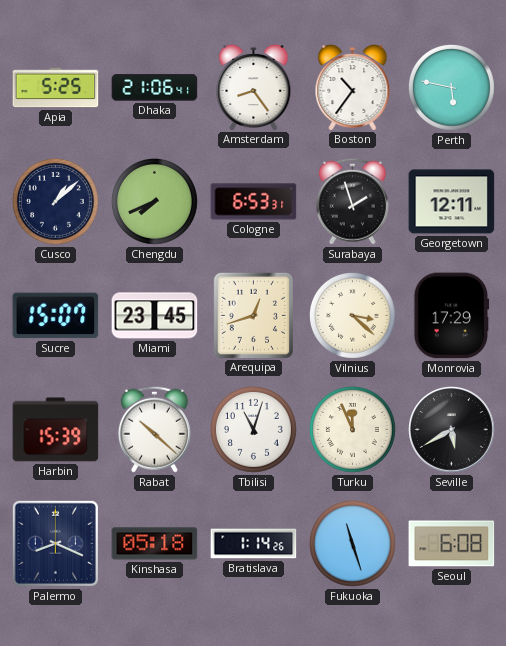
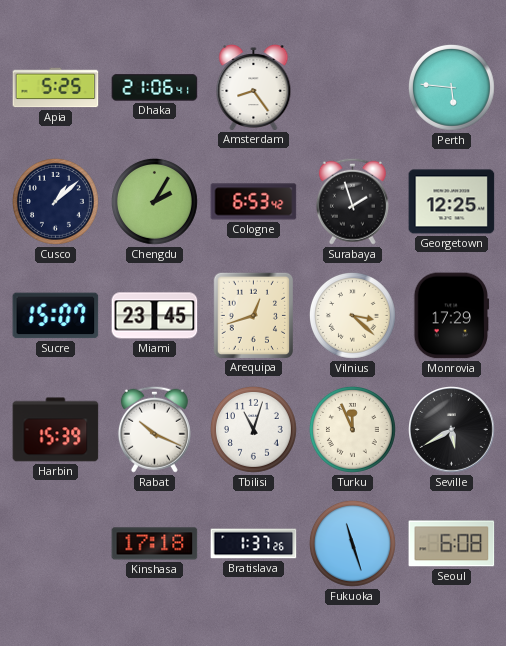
Boston: 10:36 -> none
Perth: 5:47 -> 5:46
Chengdu: 7:41 -> 2:05
Cologne: 6:53:31 -> 6:53:42
Georgetown: 12:11 -> 12:25
Rabat: 10:22 -> 10:19
Palermo: 8:19 -> none
Kinshasa: 05:18 -> 17:18
Bratislava: 1:14 -> 1:37
